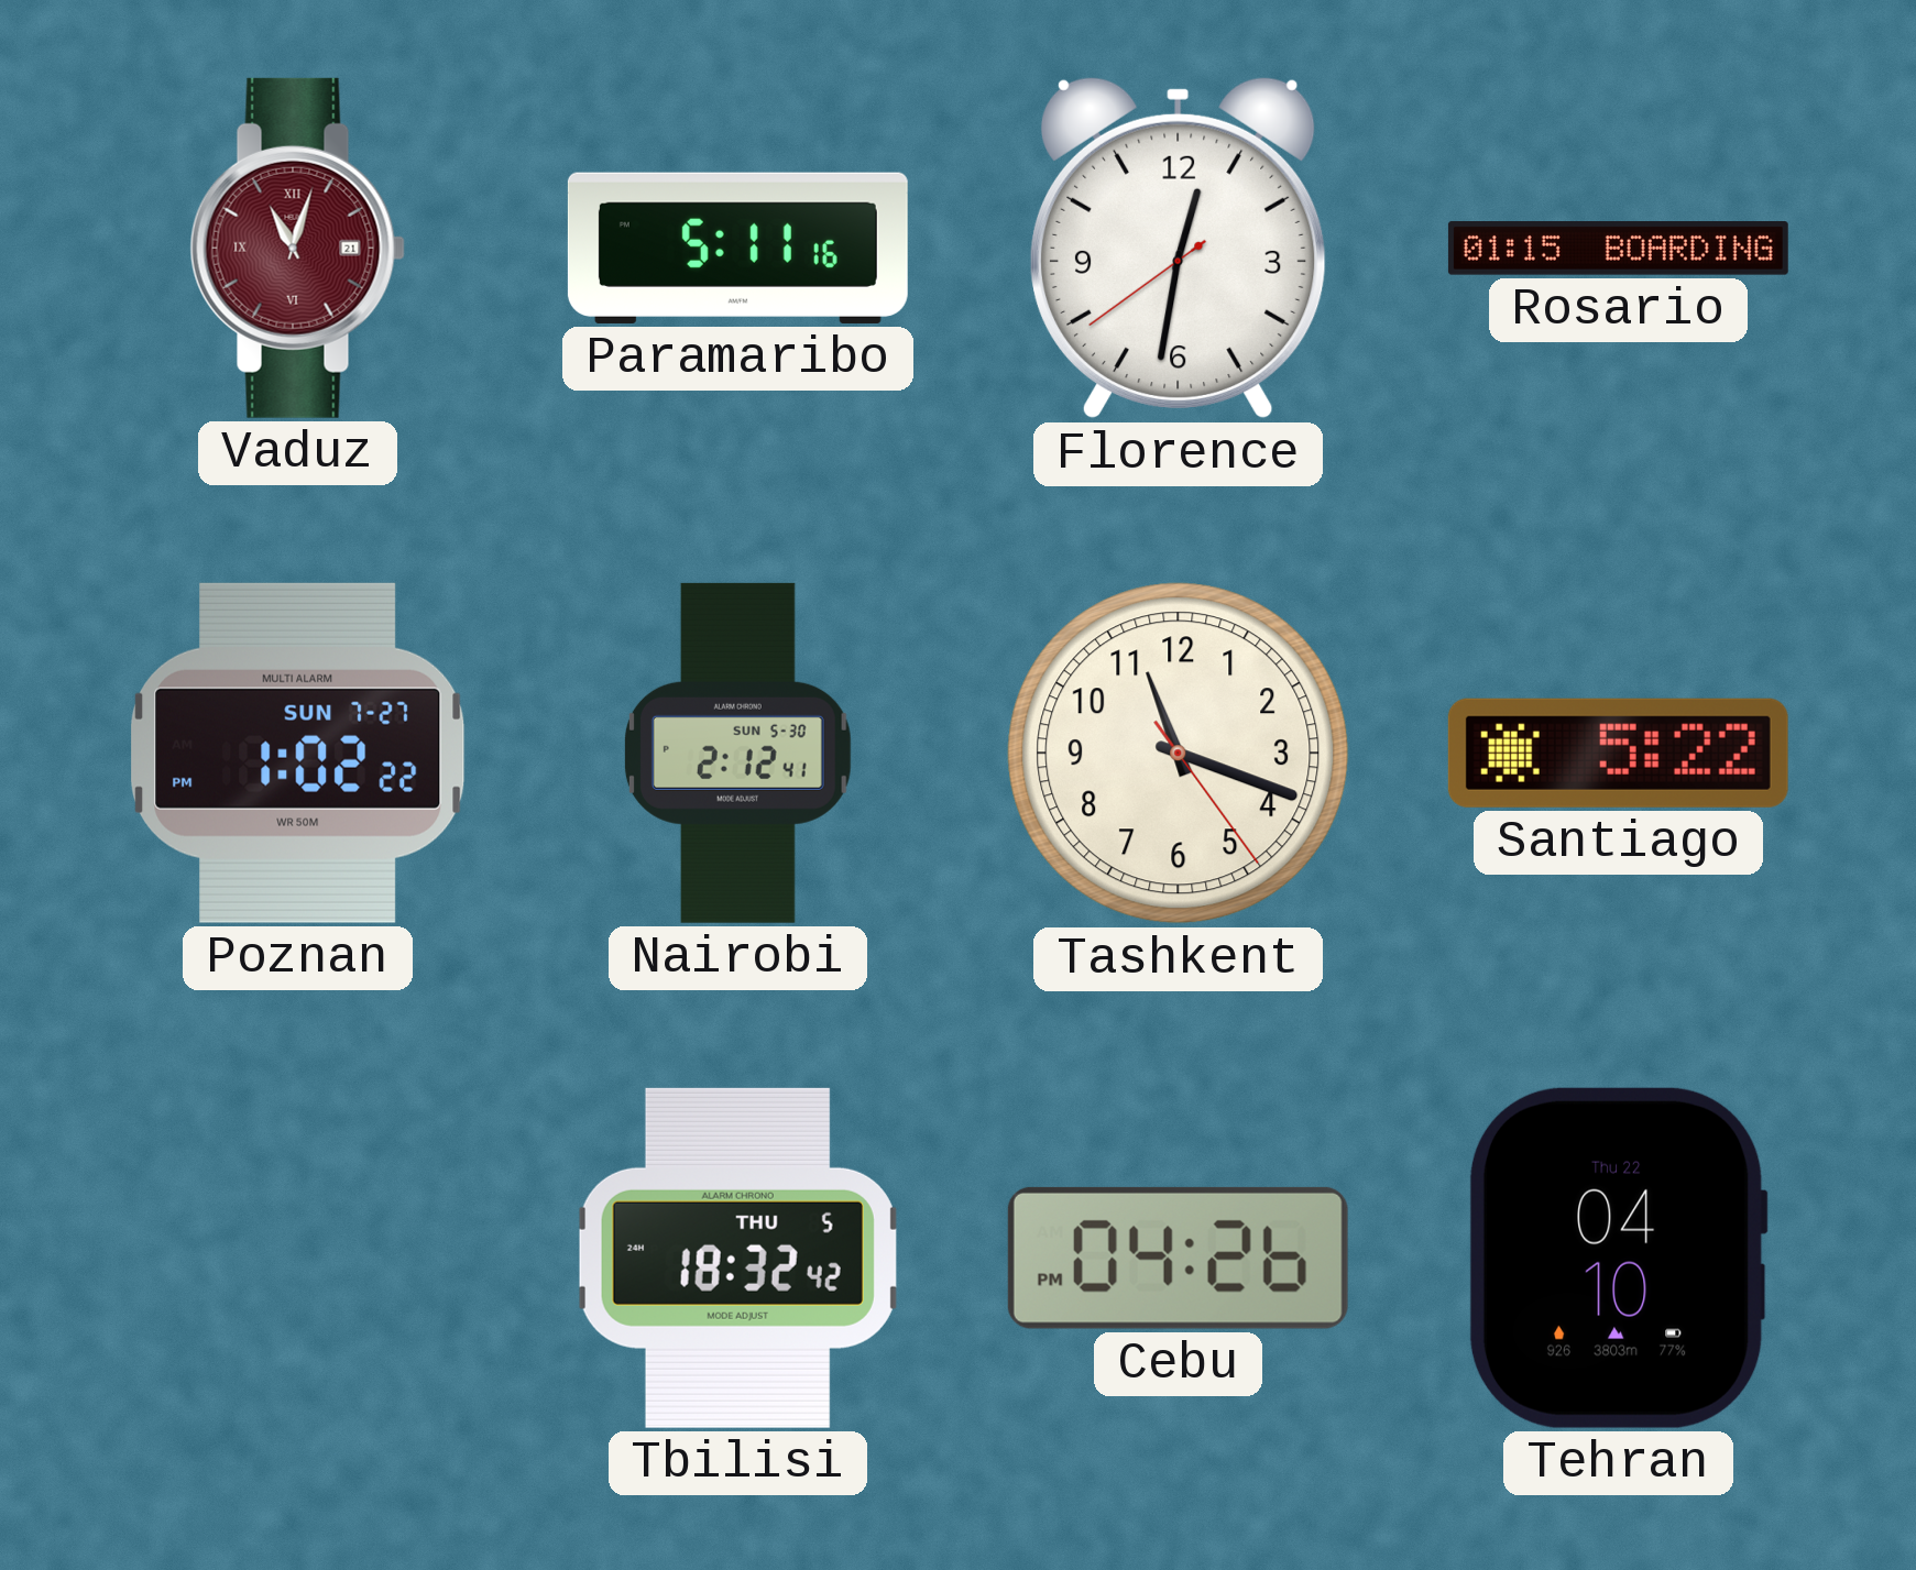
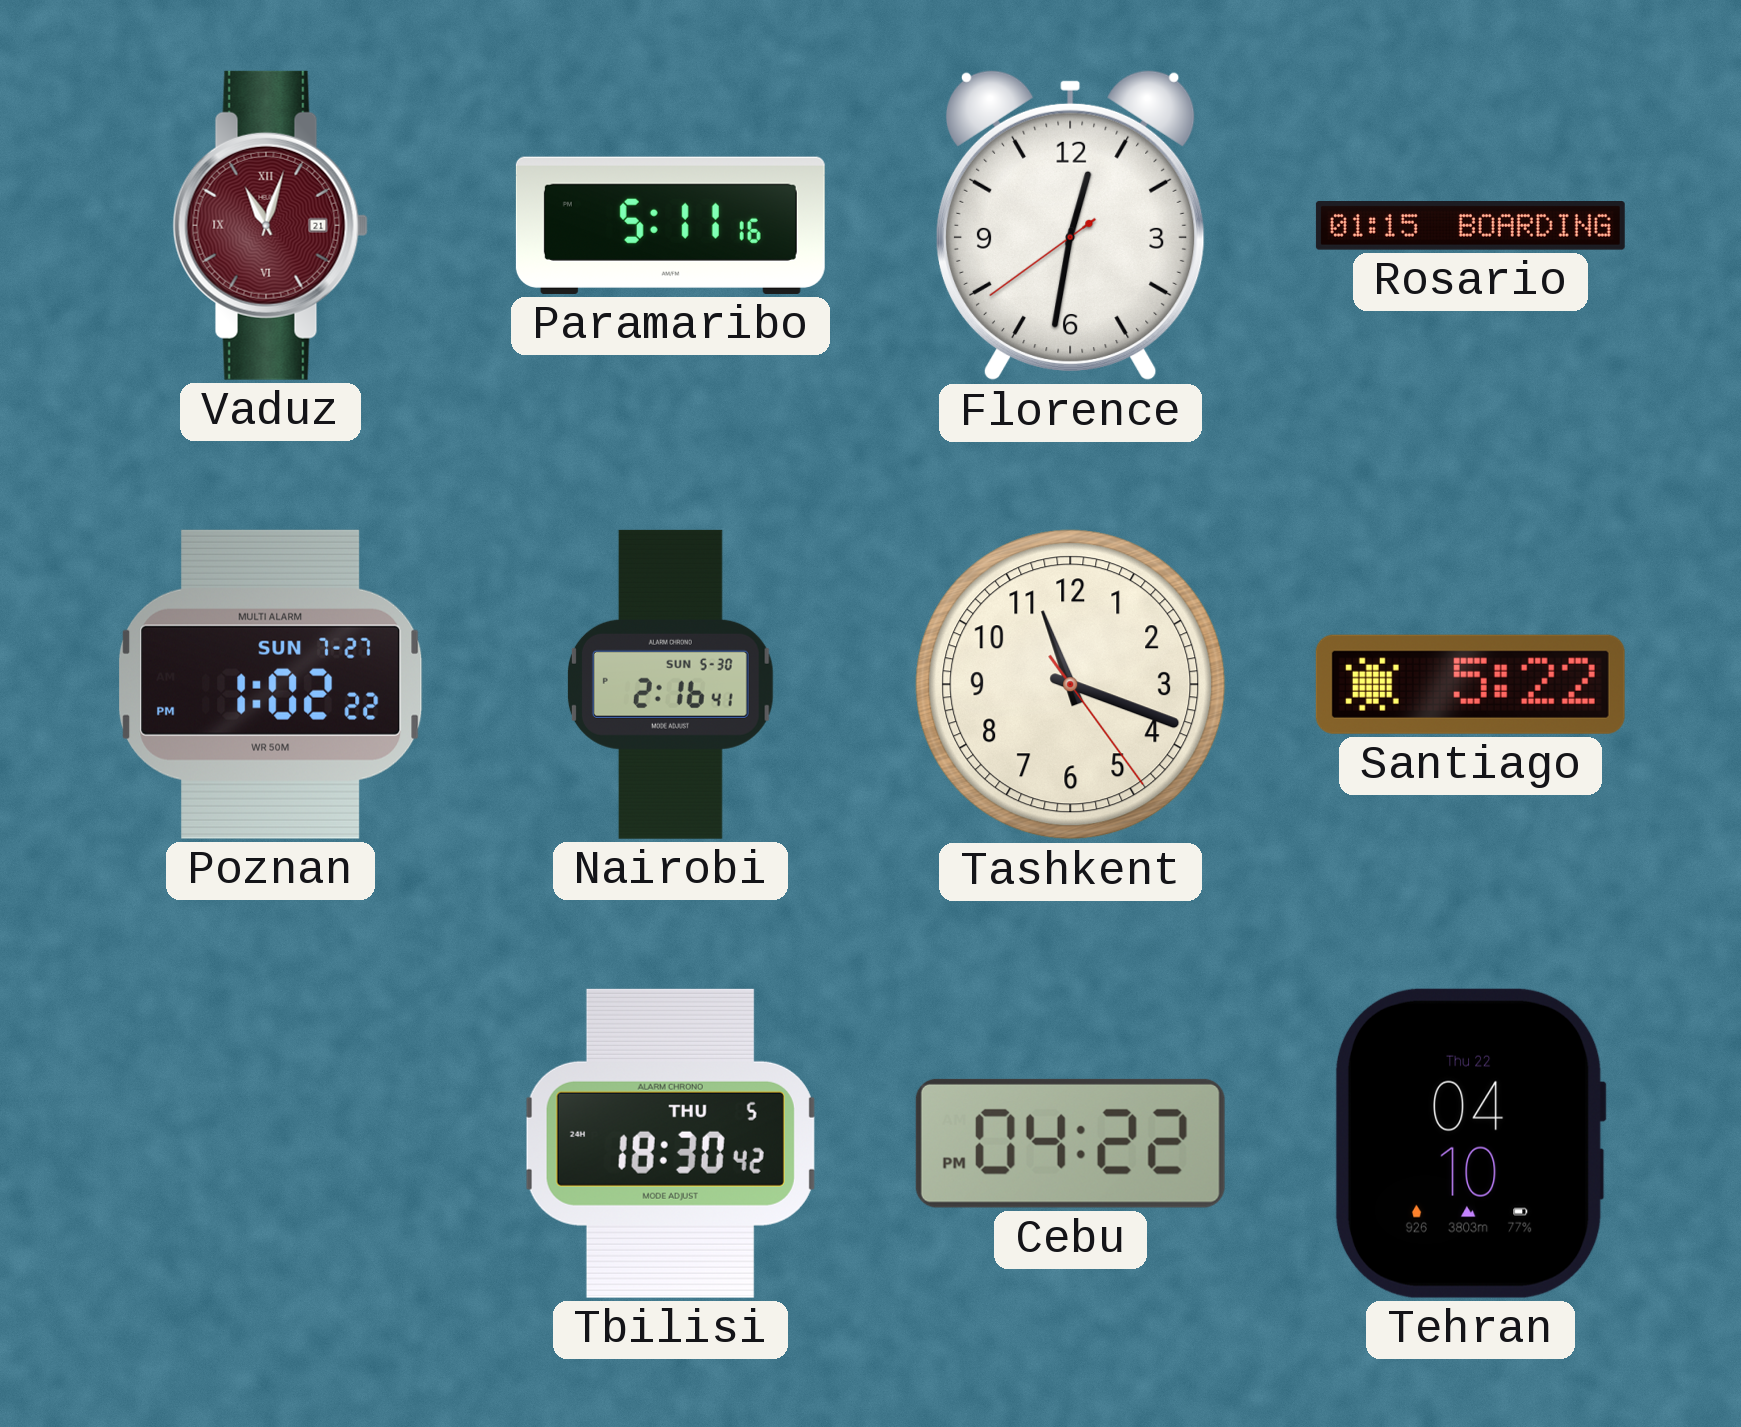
Nairobi: 2:12 -> 2:16
Tbilisi: 18:32 -> 18:30
Cebu: 04:26 -> 04:22
